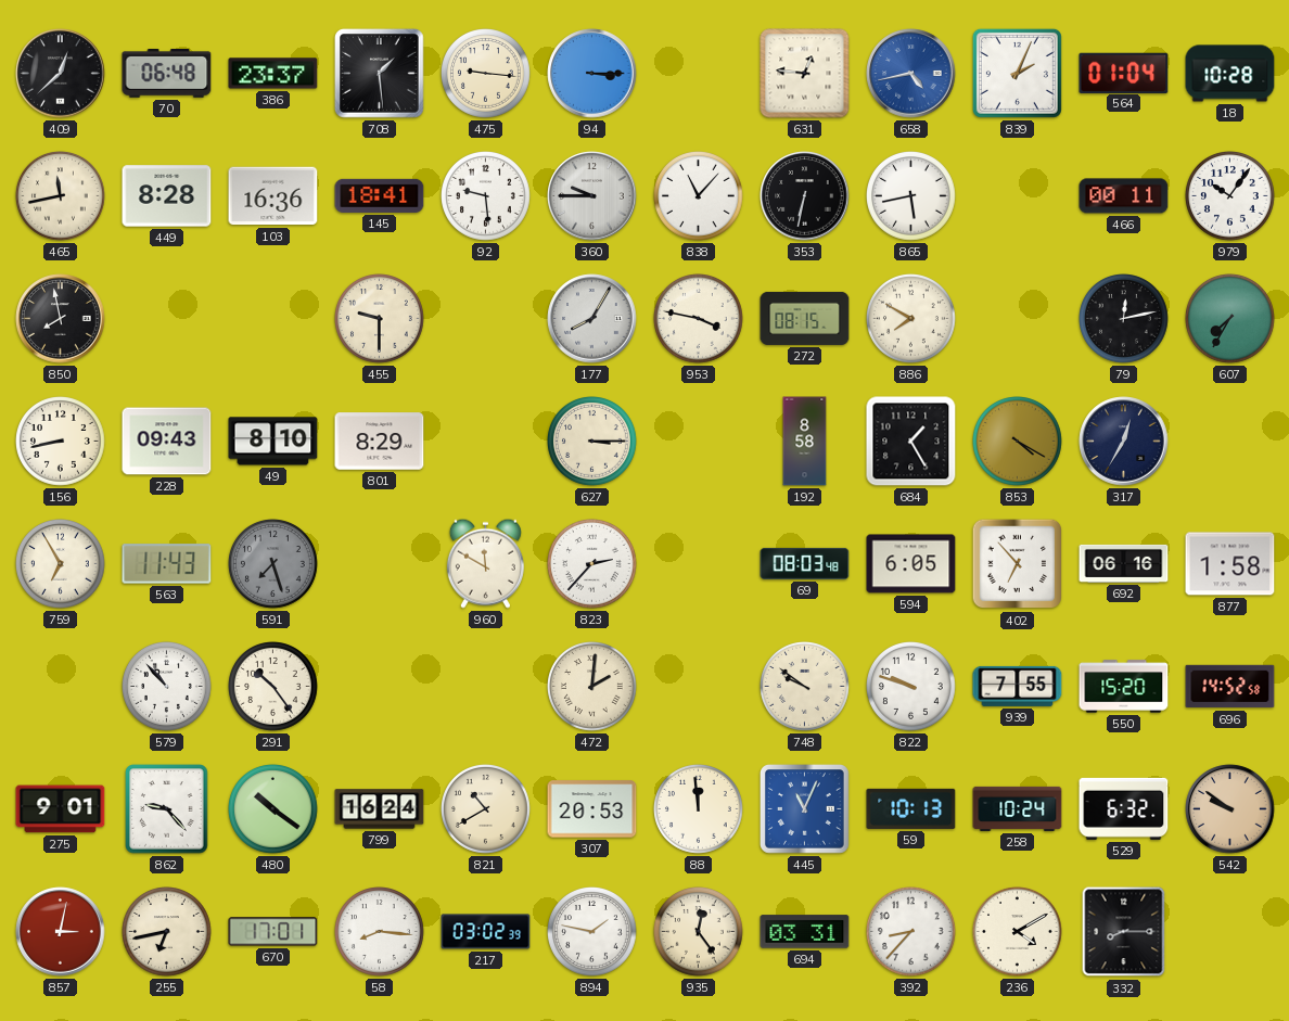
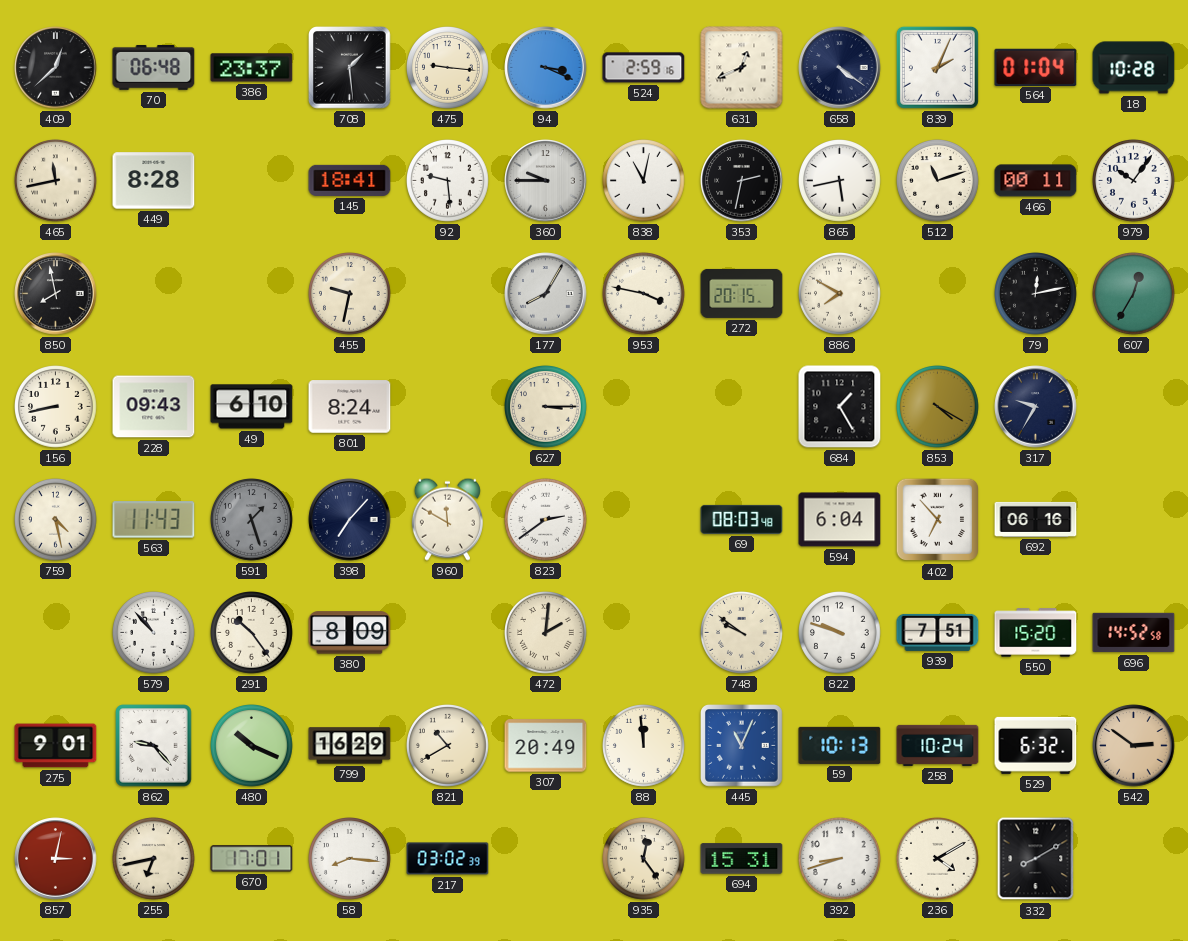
94: 3:15 -> 3:19
524: none -> 2:59
631: 12:46 -> 12:41
658: 4:43 -> 4:21
658 dial: blue -> navy
103: 16:36 -> none
838: 11:07 -> 11:02
353: 6:32 -> 2:32
512: none -> 11:12
455: 9:30 -> 9:32
272: 08:15 -> 20:15
607: 7:35 -> 12:35
49: 8:10 -> 6:10
801: 8:29 -> 8:24
192: 8:58 -> none
317: 12:35 -> 9:35
759: 6:55 -> 4:28
591: 7:27 -> 1:27
398: none -> 7:07
823: 2:37 -> 2:39
594: 6:05 -> 6:04
877: 1:58 -> none
380: none -> 8:09
939: 7:55 -> 7:51
480: 10:21 -> 10:19
799: 16:24 -> 16:29
307: 20:53 -> 20:49
542: 9:51 -> 2:51
894: 1:47 -> none
694: 03:31 -> 15:31
392: 8:37 -> 8:42
332: 8:15 -> 8:10
